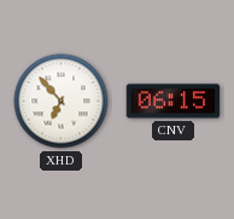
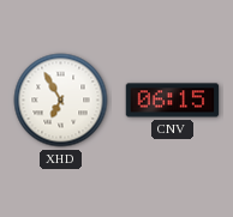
XHD: 6:53 -> 6:55
